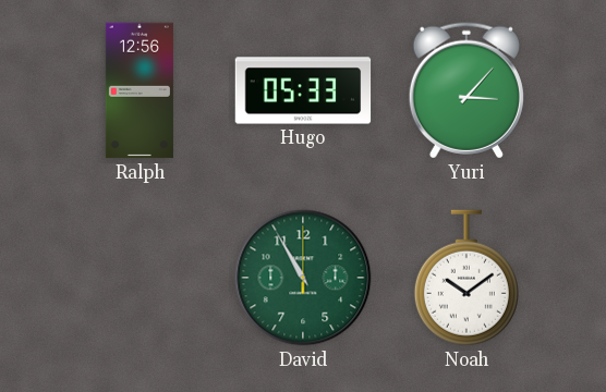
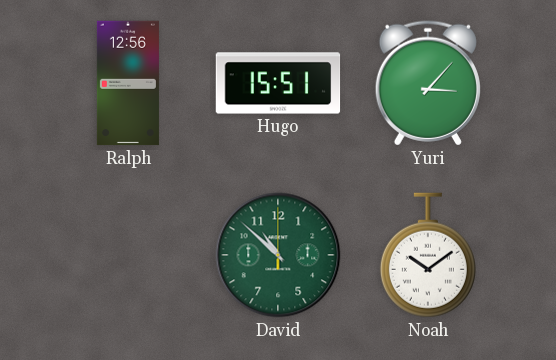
Hugo: 05:33 -> 15:51
David: 10:55 -> 10:52
